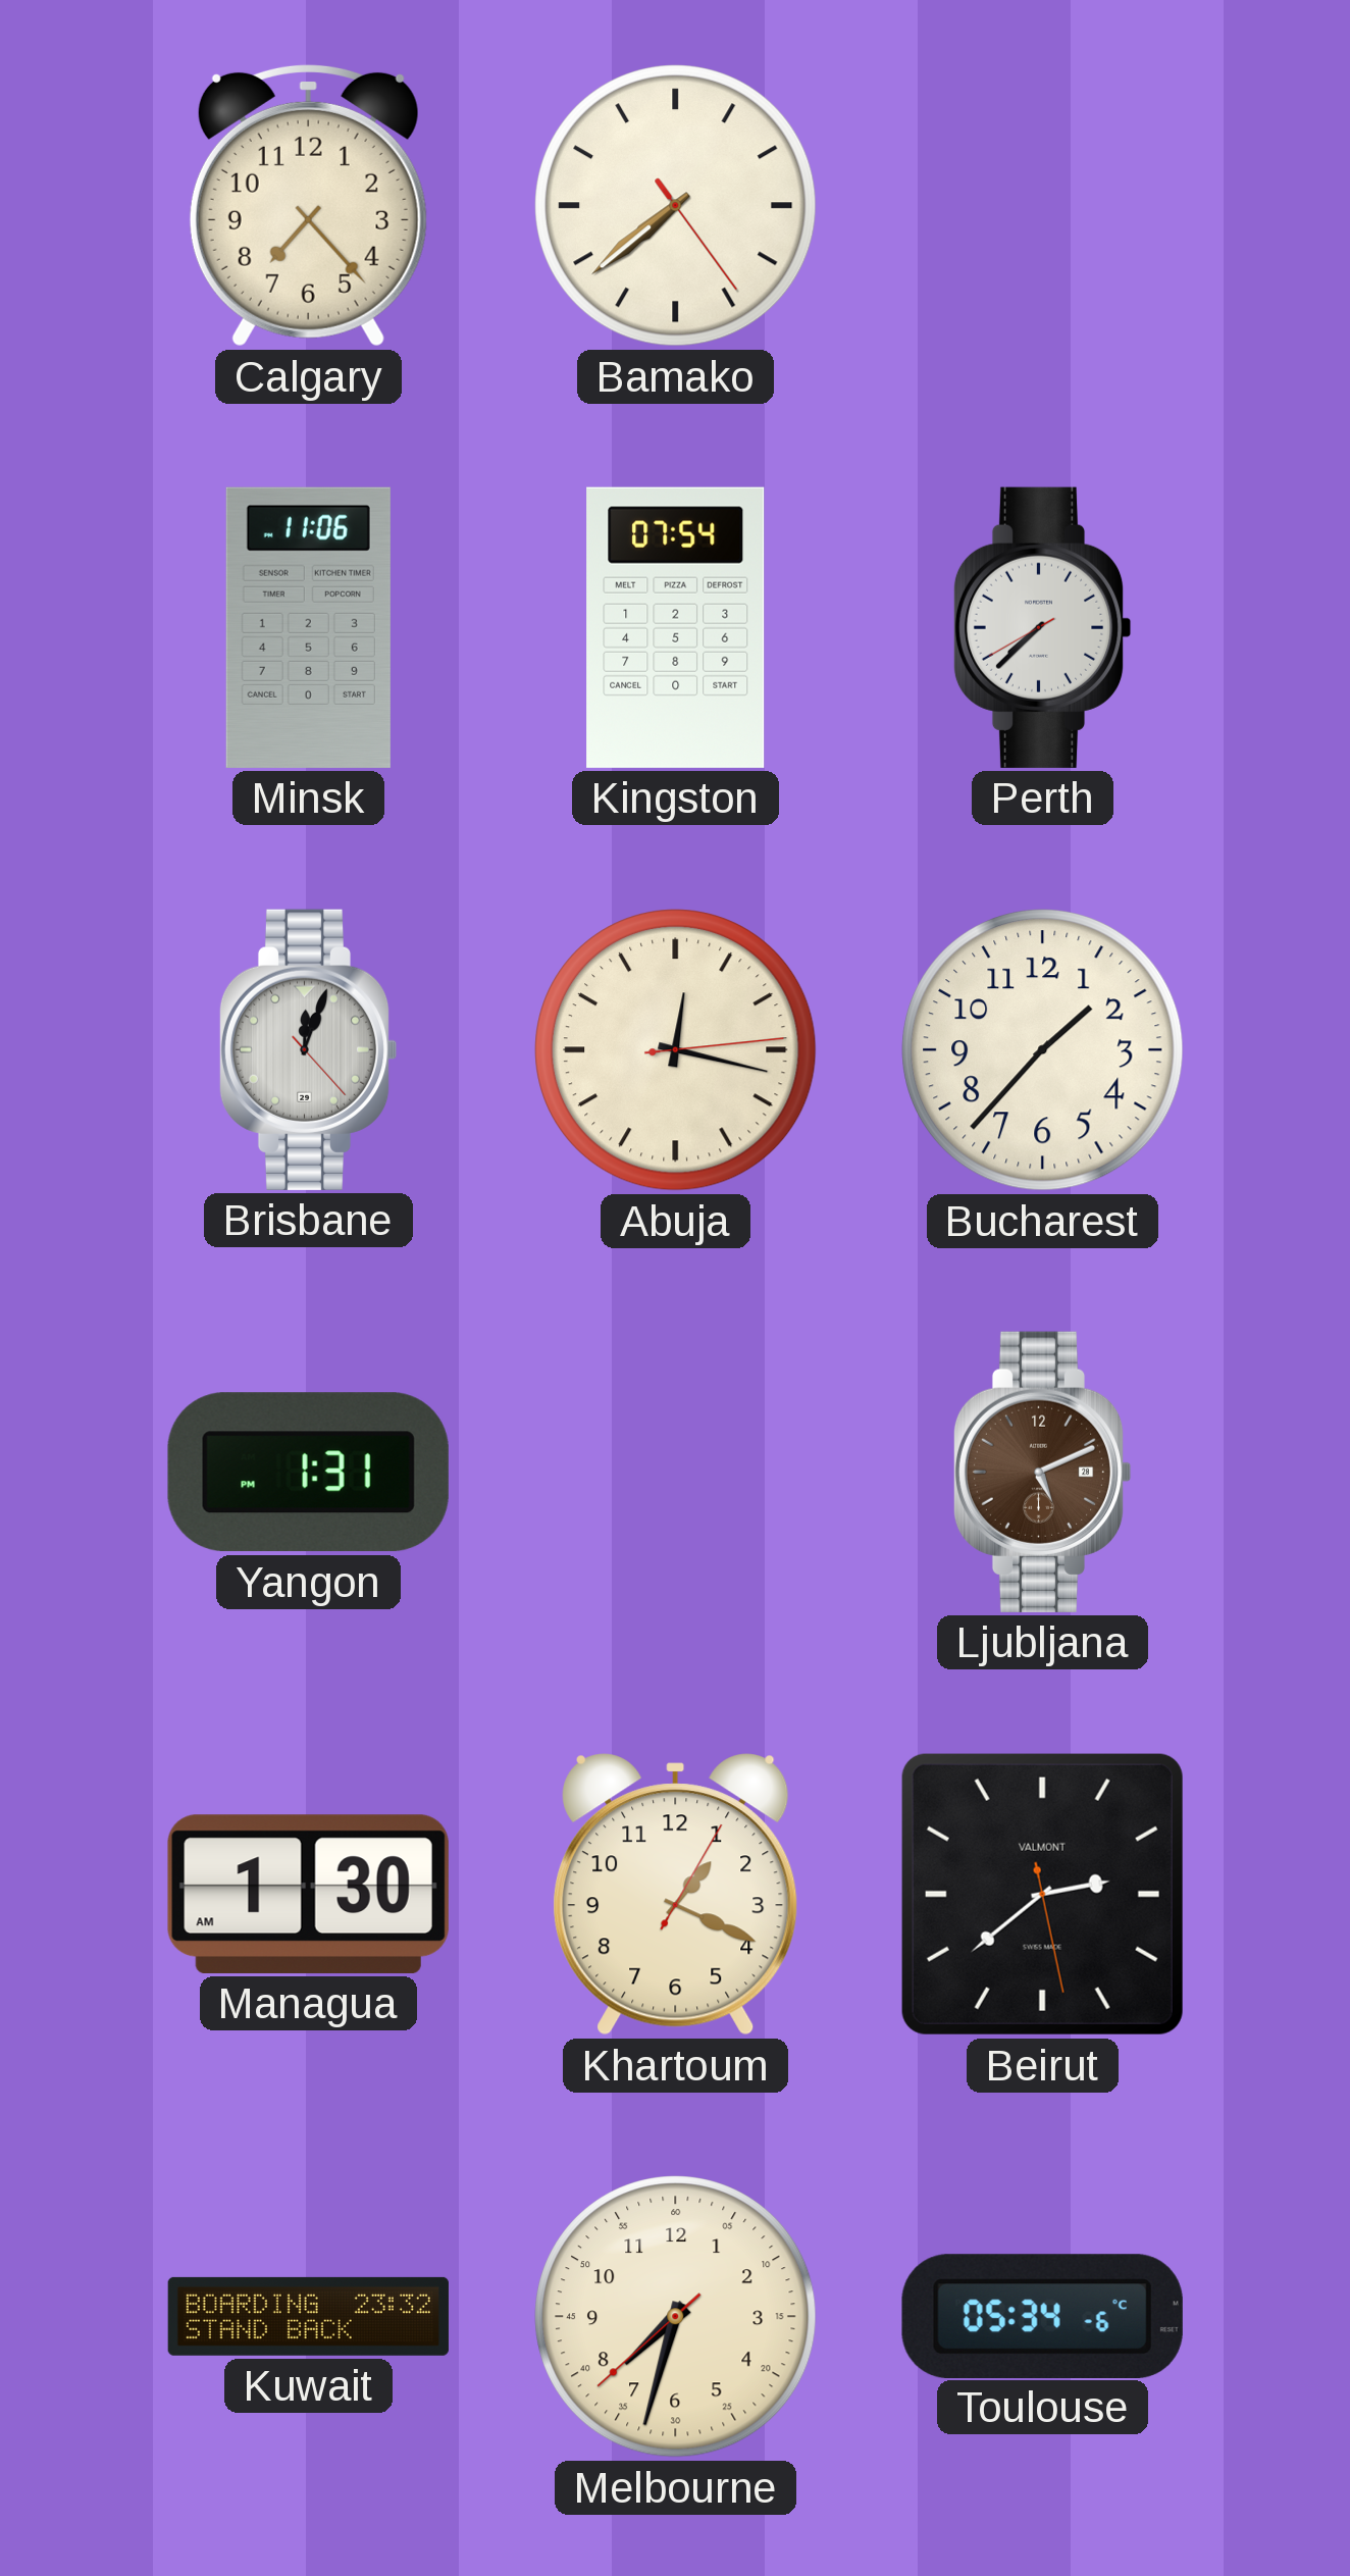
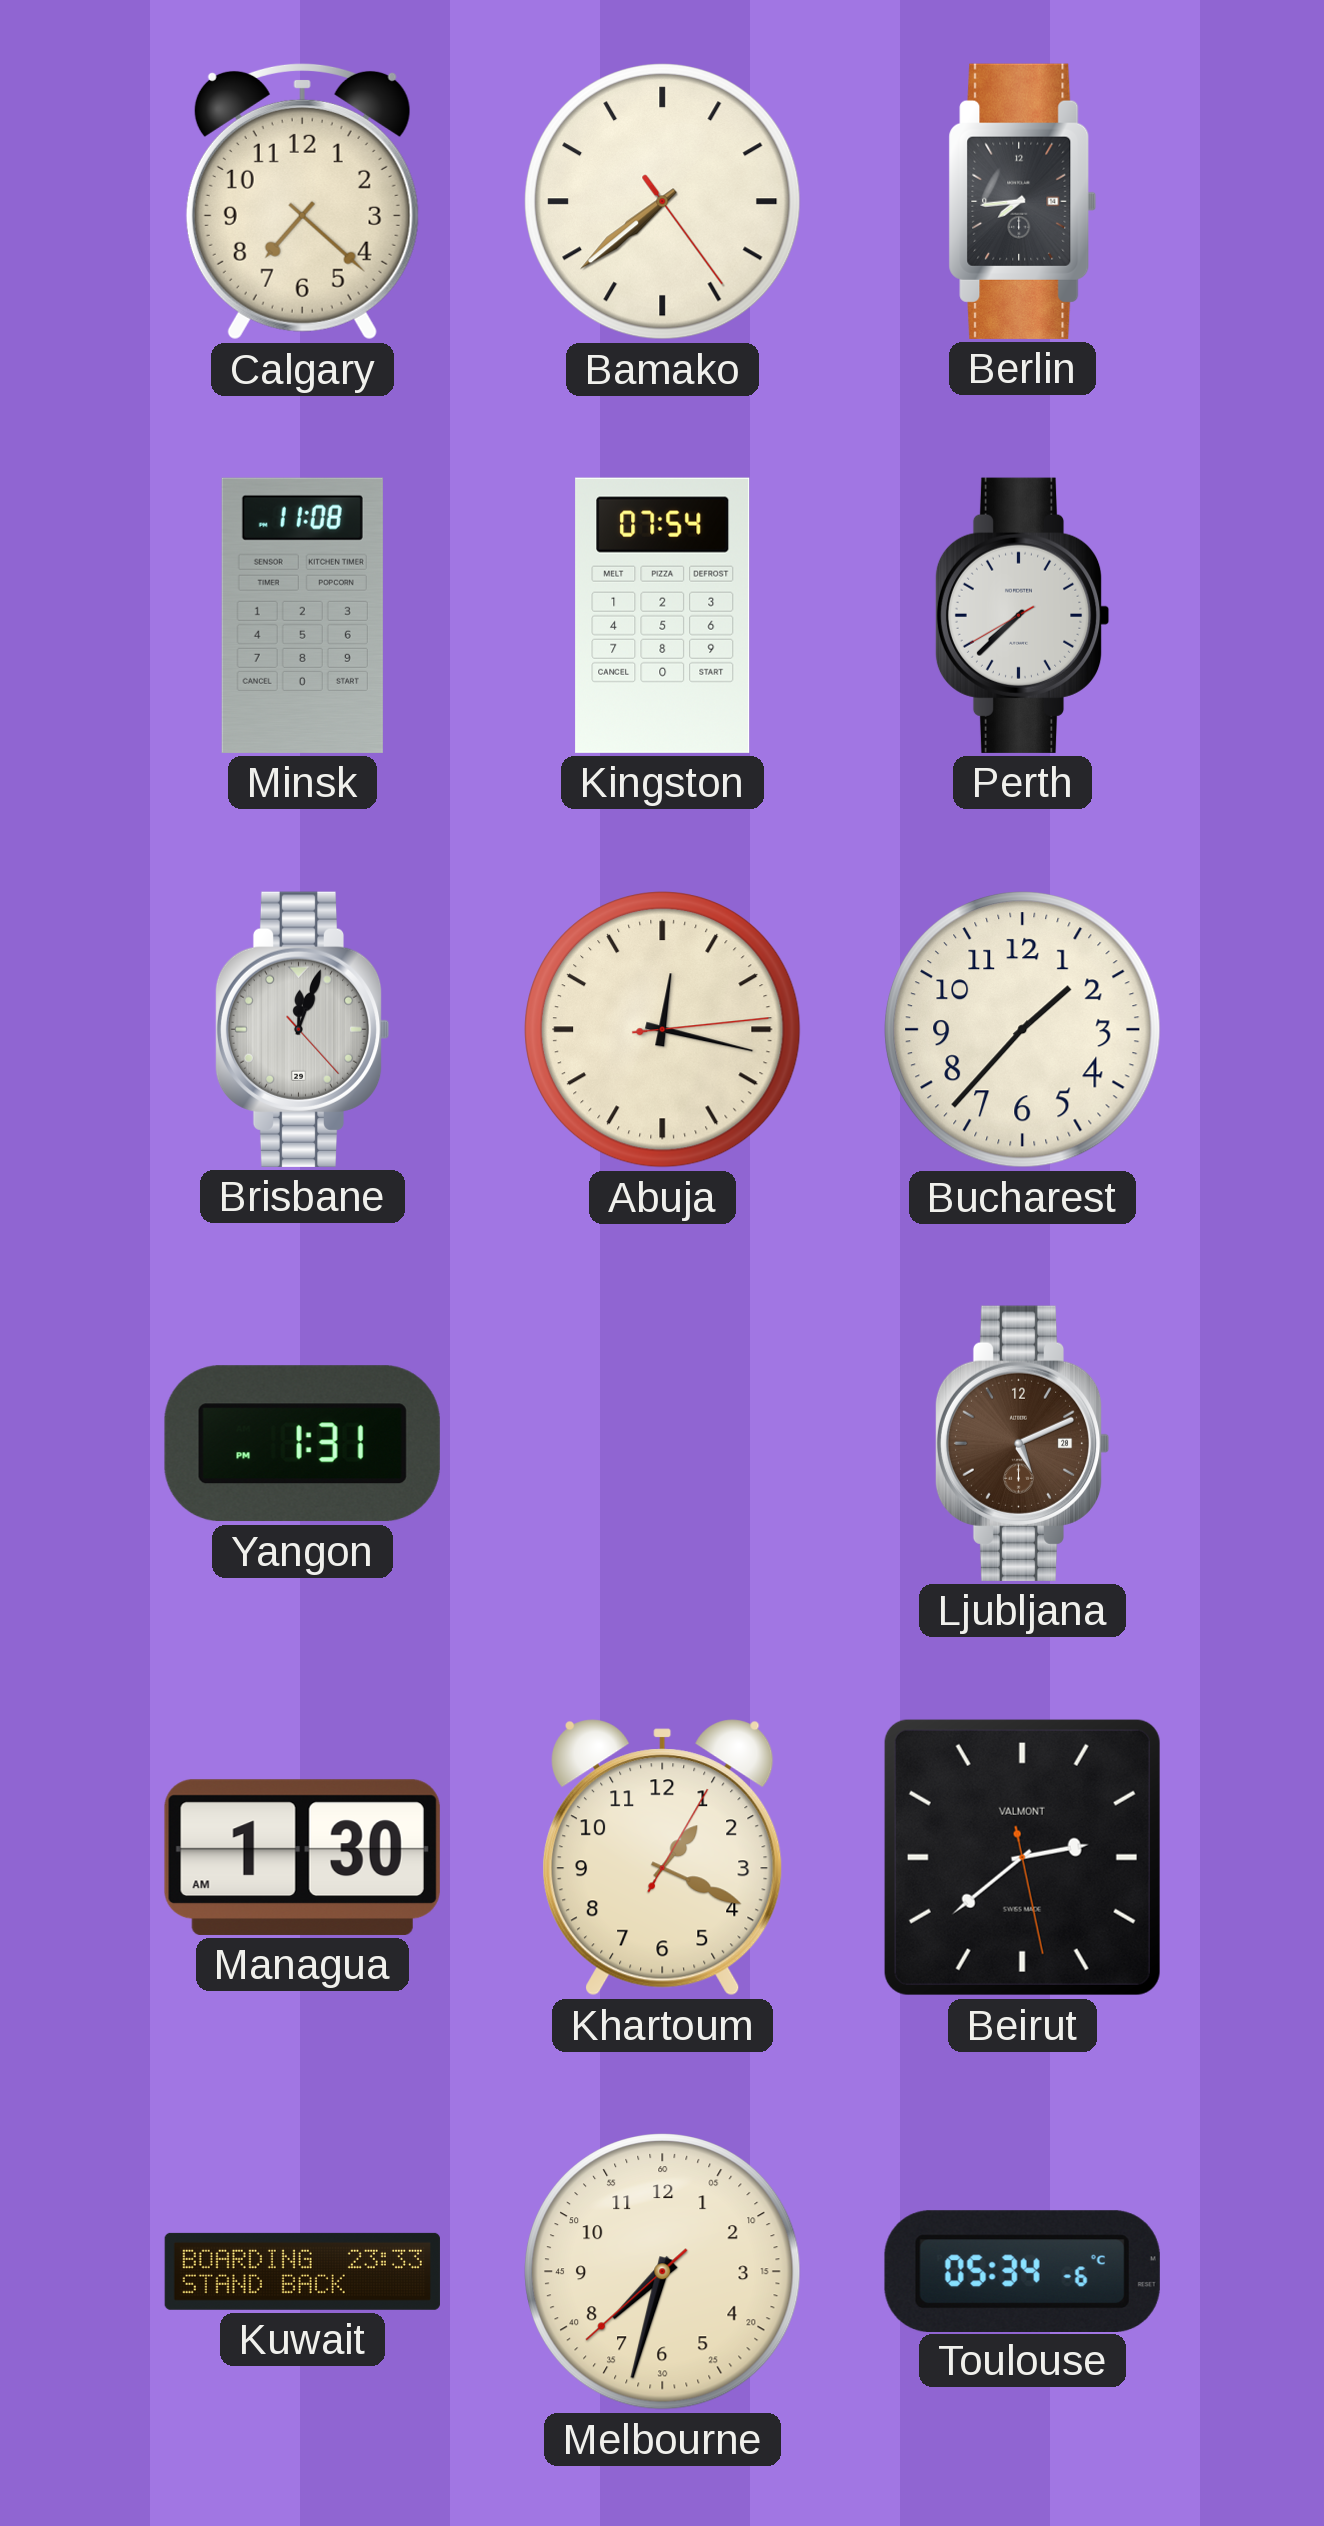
Calgary: 7:23 -> 7:22
Berlin: none -> 7:44
Minsk: 11:06 -> 11:08
Kuwait: 23:32 -> 23:33
